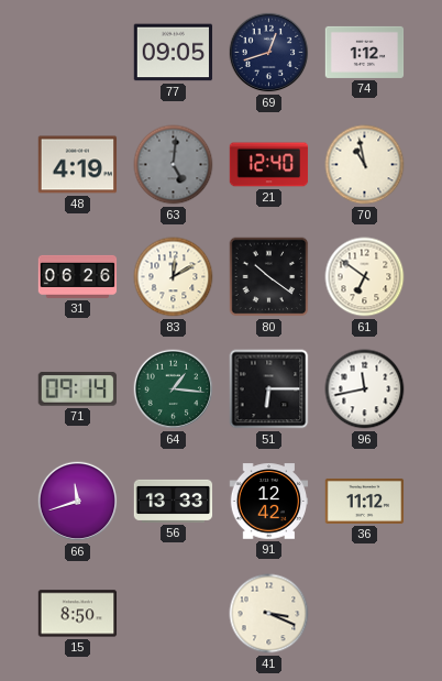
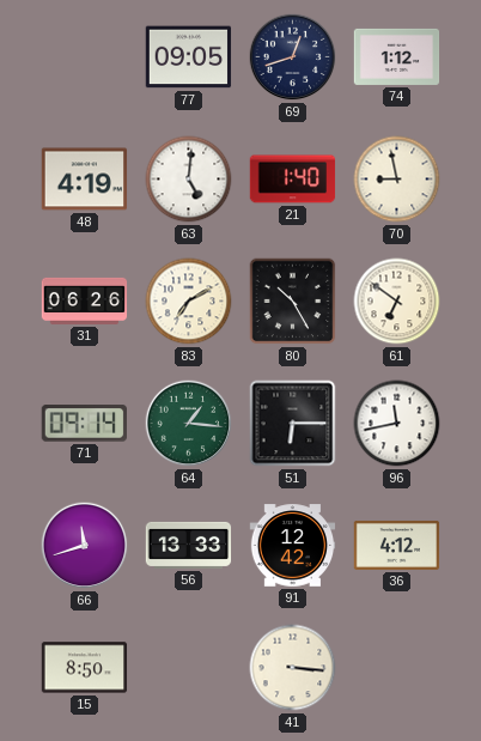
63 dial: grey -> white
21: 12:40 -> 1:40
70: 10:58 -> 8:58
83: 12:10 -> 7:10
80: 10:21 -> 10:25
36: 11:12 -> 4:12
41: 3:19 -> 3:16
